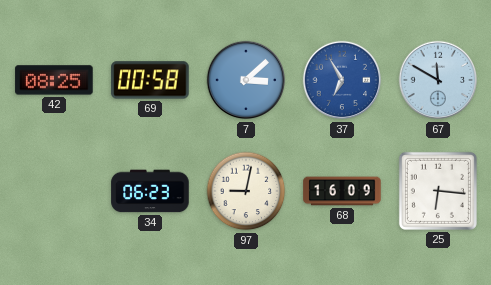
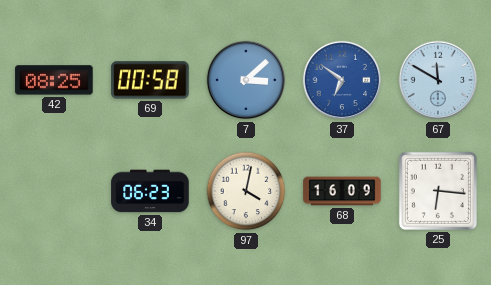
37: 6:55 -> 6:51
97: 9:02 -> 4:02
